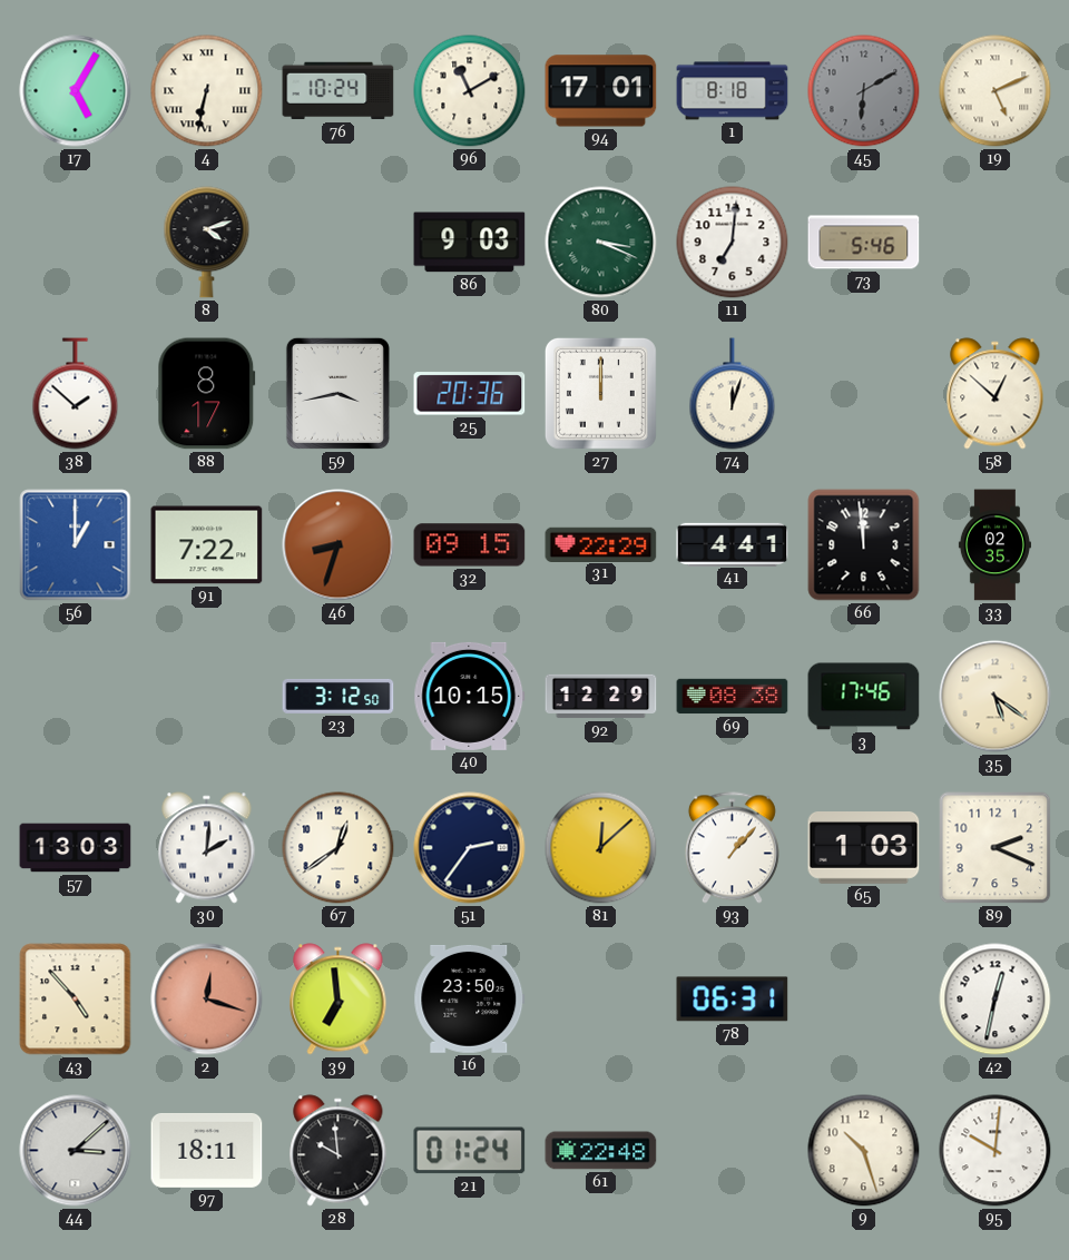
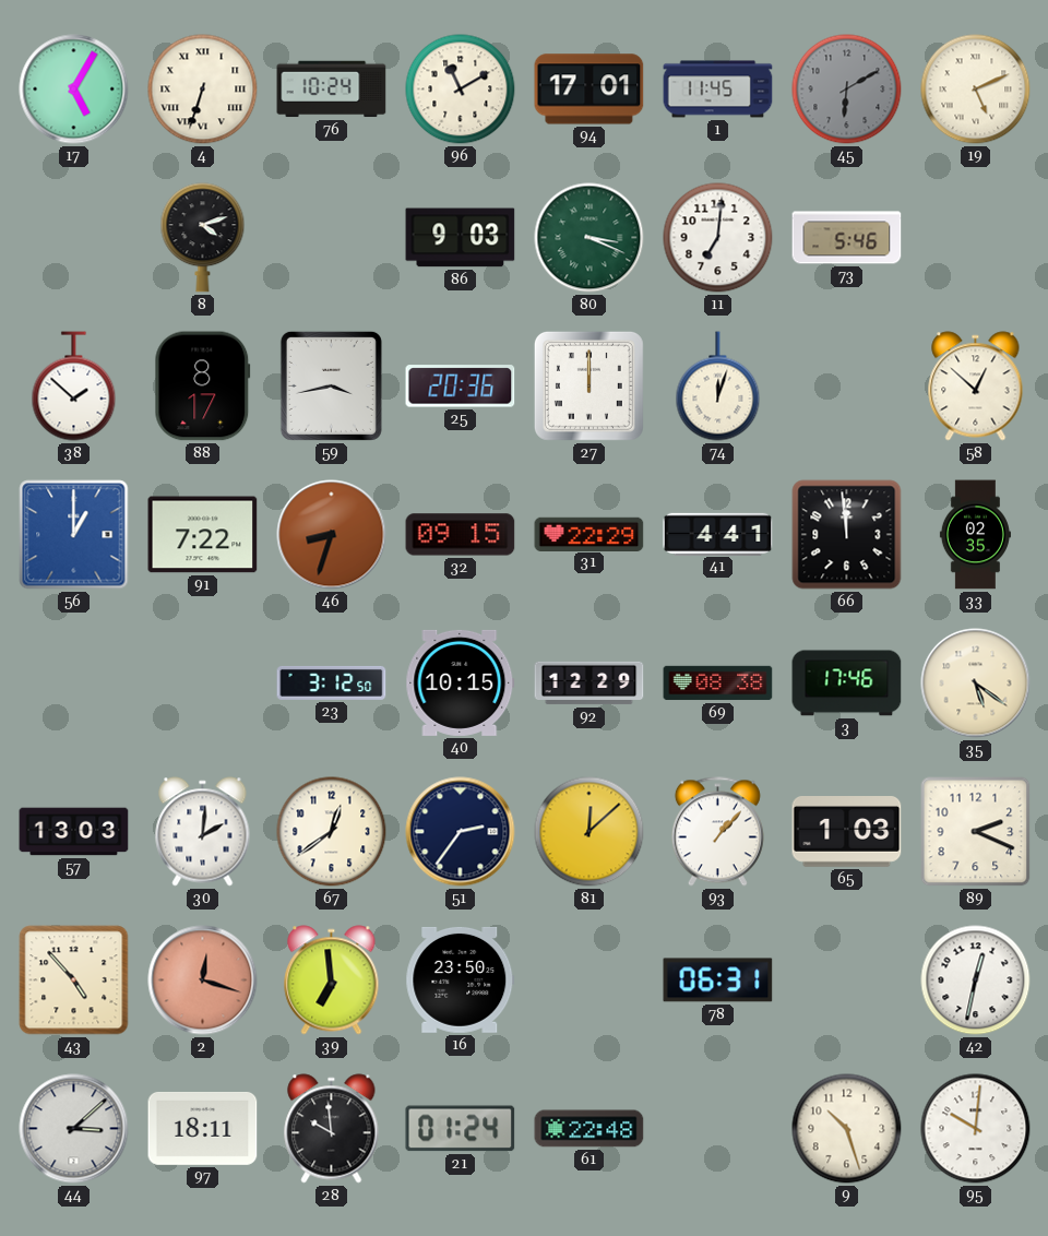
4: 6:32 -> 6:33
1: 8:18 -> 11:45
